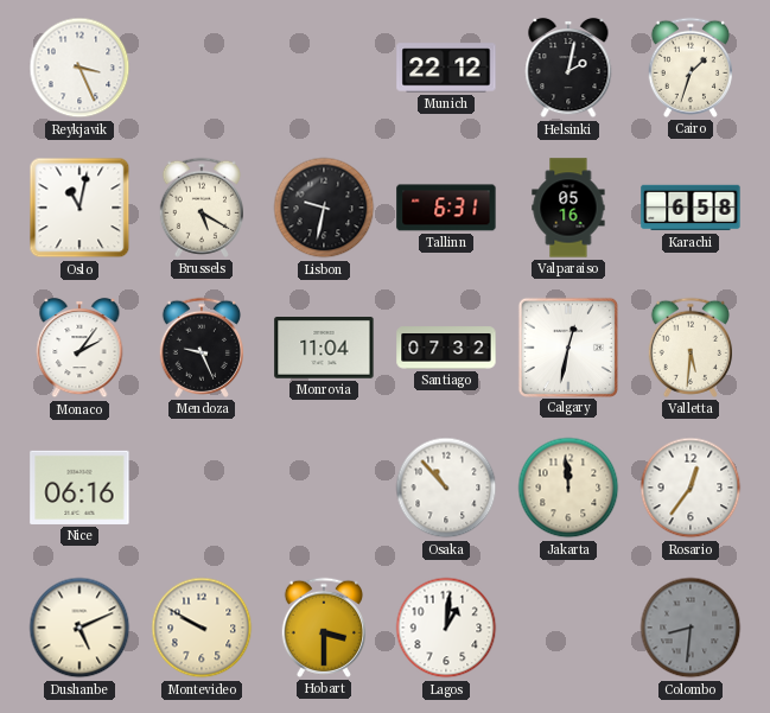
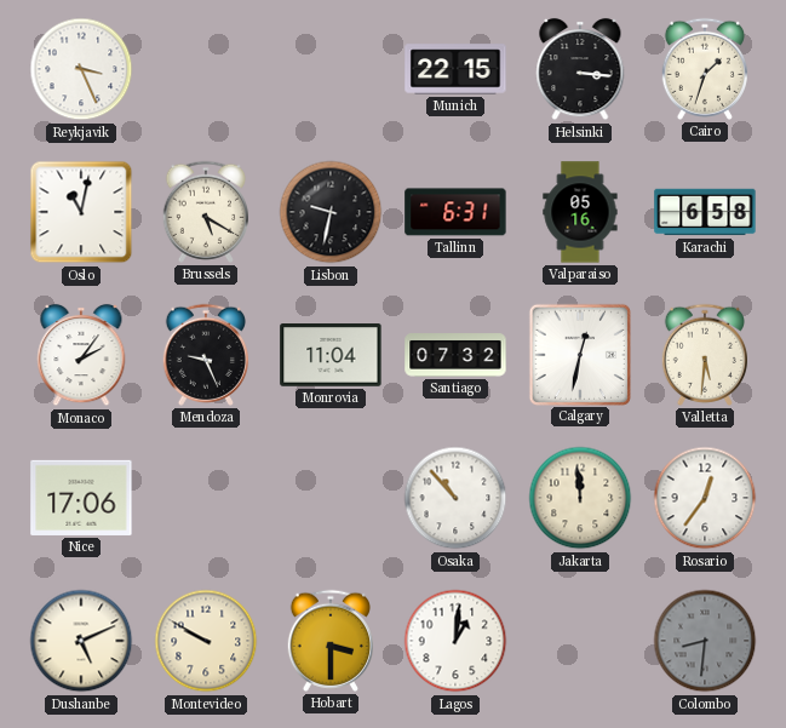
Munich: 22:12 -> 22:15
Helsinki: 2:02 -> 3:16
Nice: 06:16 -> 17:06
